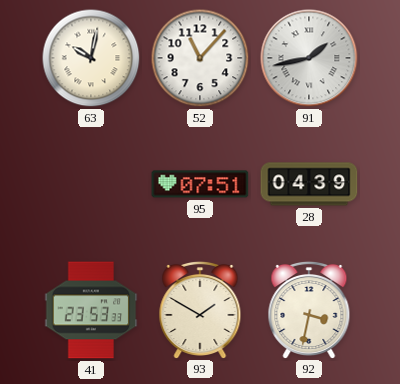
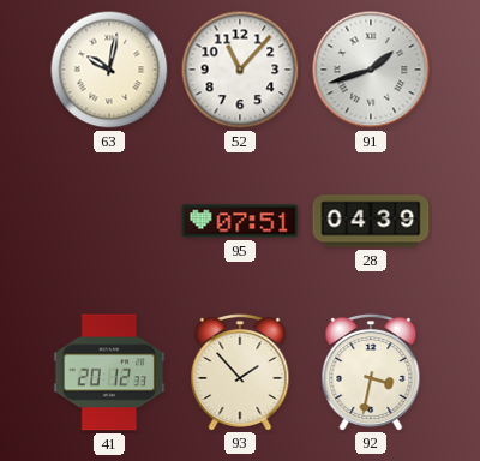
91: 1:43 -> 1:42
41: 23:53 -> 20:12
93: 1:50 -> 1:53
